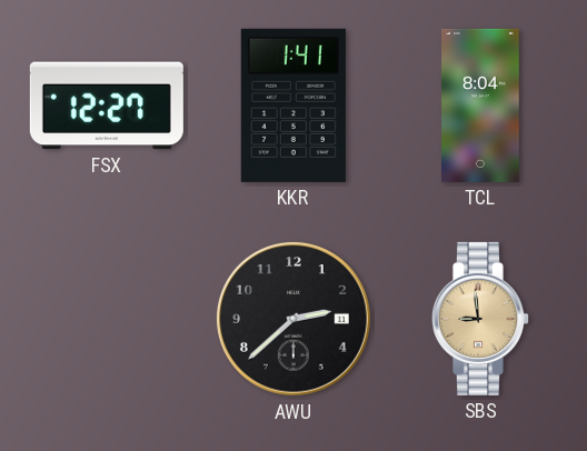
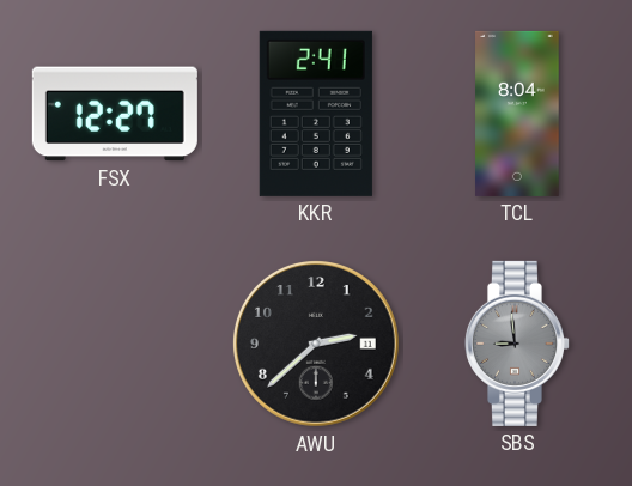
KKR: 1:41 -> 2:41
SBS dial: champagne -> grey
